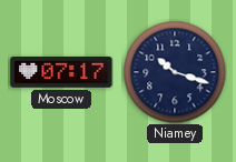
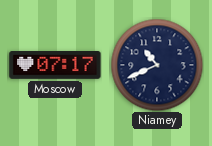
Niamey: 10:18 -> 10:41
